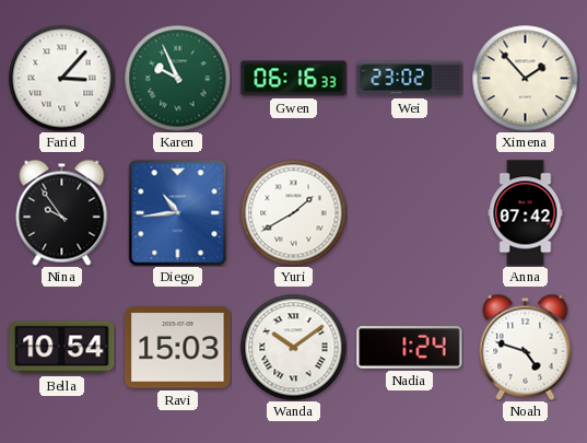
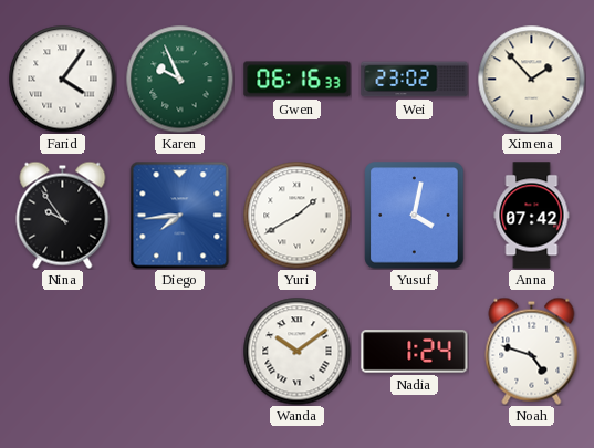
Farid: 3:07 -> 4:06
Diego: 10:44 -> 7:44
Yusuf: none -> 4:02
Bella: 10:54 -> none
Ravi: 15:03 -> none
